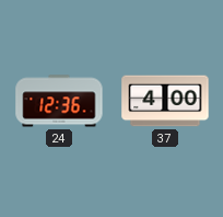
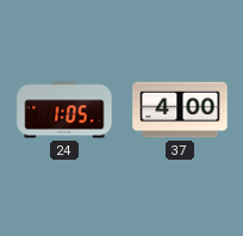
24: 12:36 -> 1:05
